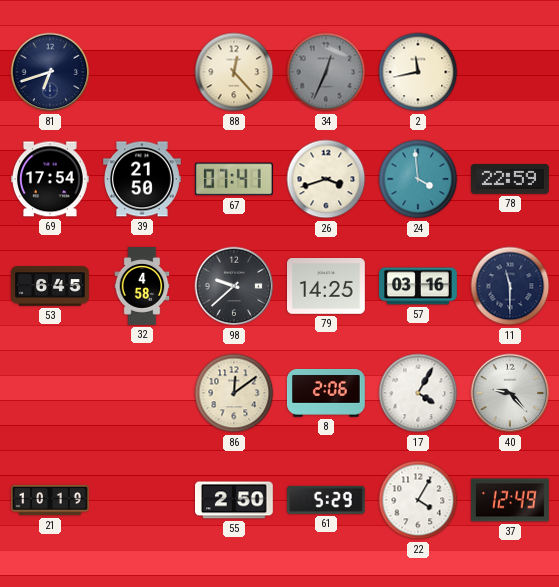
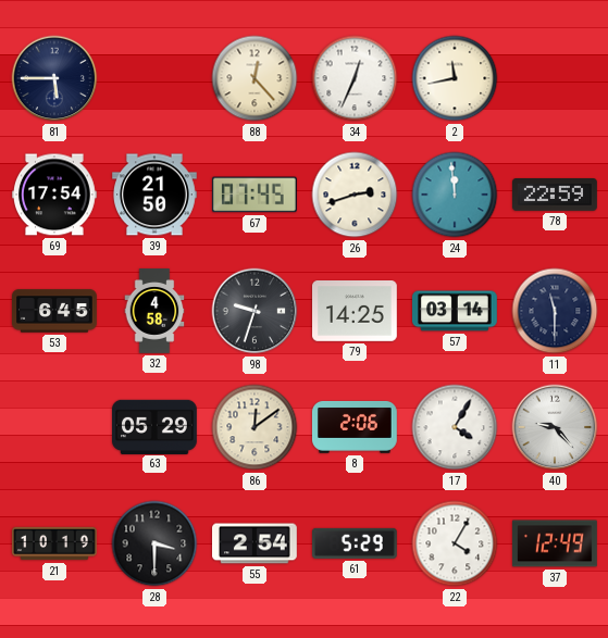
81: 6:42 -> 5:45
34 dial: grey -> white
67: 07:41 -> 07:45
26: 3:42 -> 2:42
24: 3:59 -> 11:59
98: 9:38 -> 9:33
57: 03:16 -> 03:14
63: none -> 05:29
28: none -> 3:30
55: 2:50 -> 2:54
